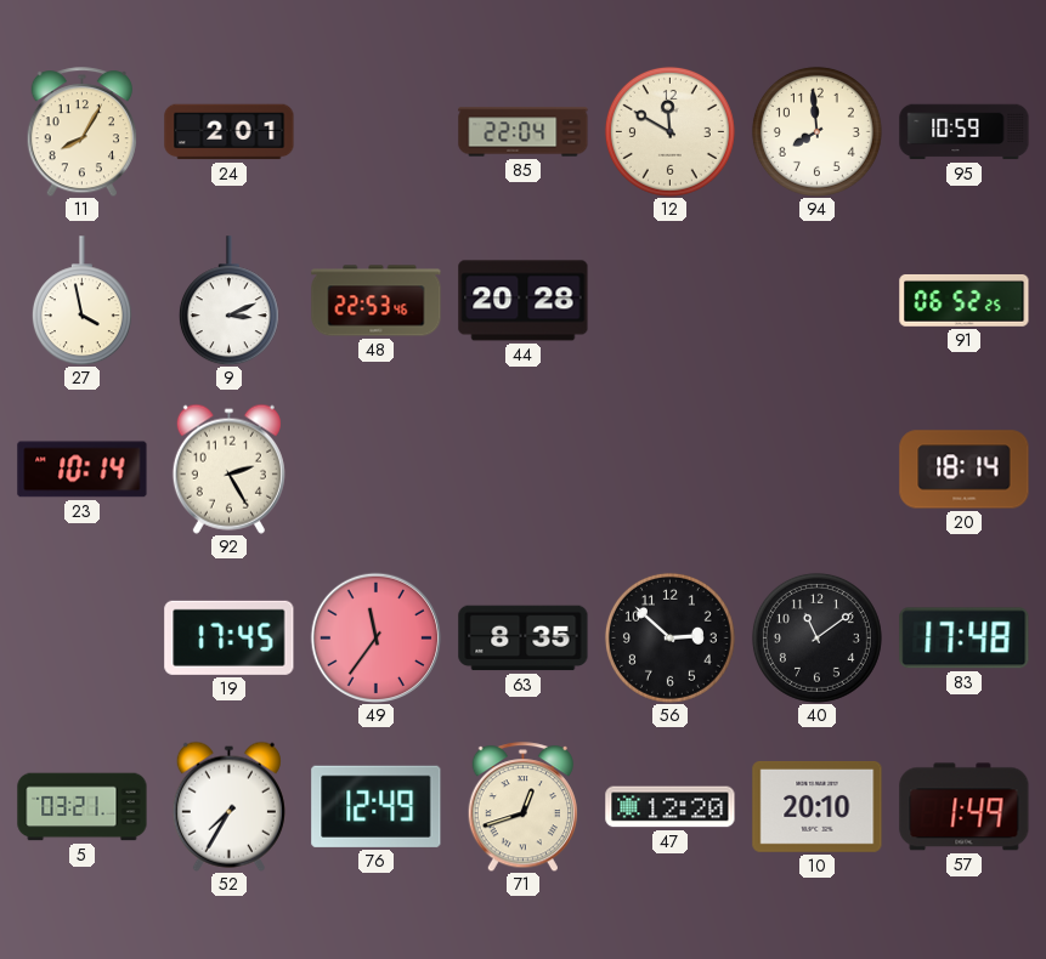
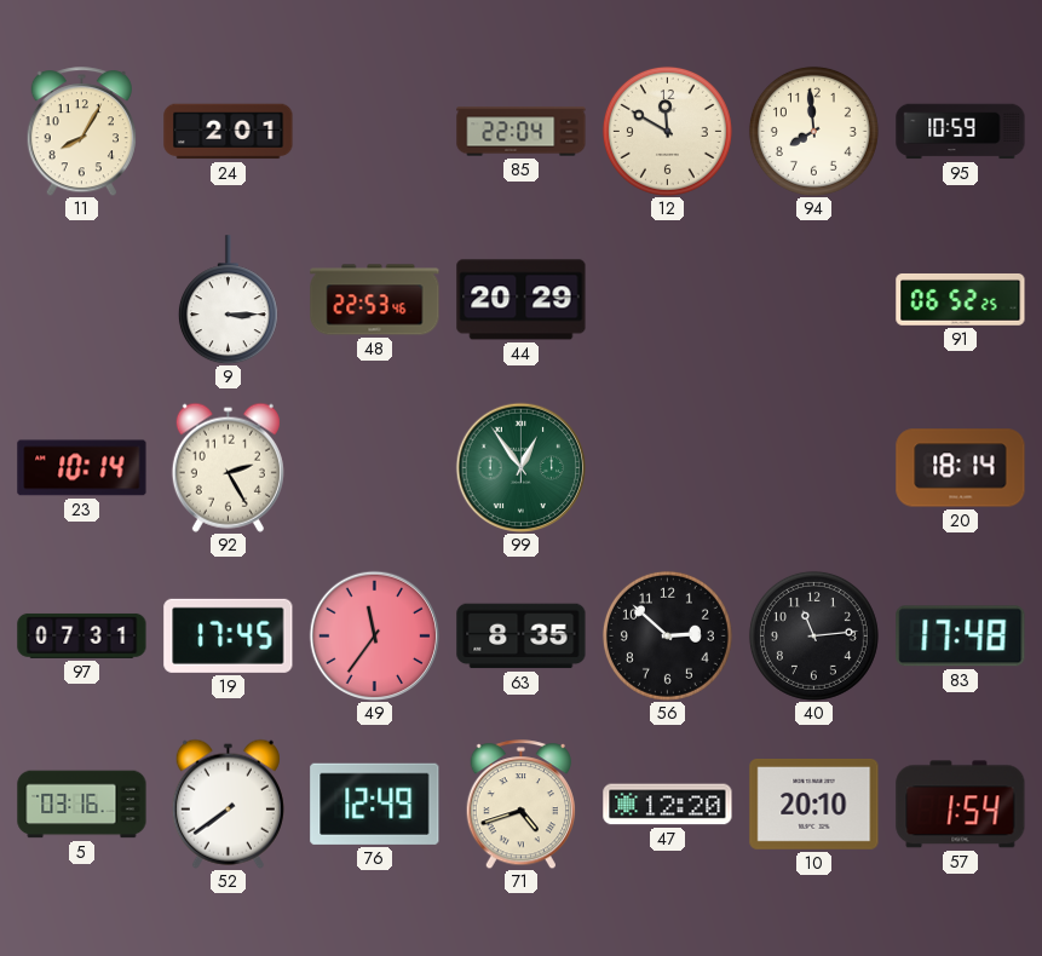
27: 3:58 -> none
9: 3:11 -> 3:15
44: 20:28 -> 20:29
99: none -> 12:54
97: none -> 07:31
40: 11:09 -> 11:14
5: 03:21 -> 03:16
52: 7:35 -> 7:39
71: 12:42 -> 4:42
57: 1:49 -> 1:54
